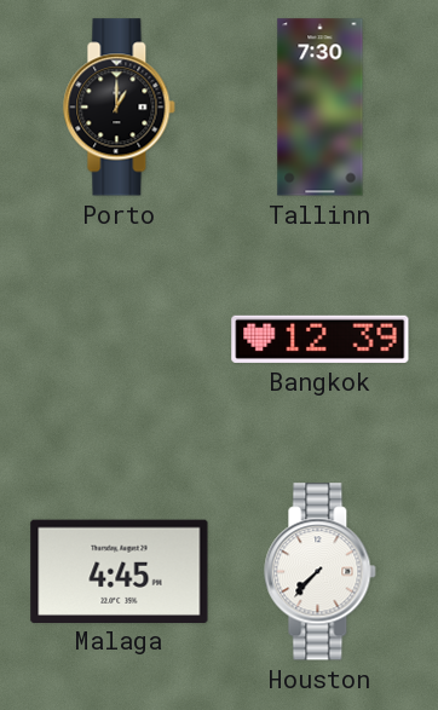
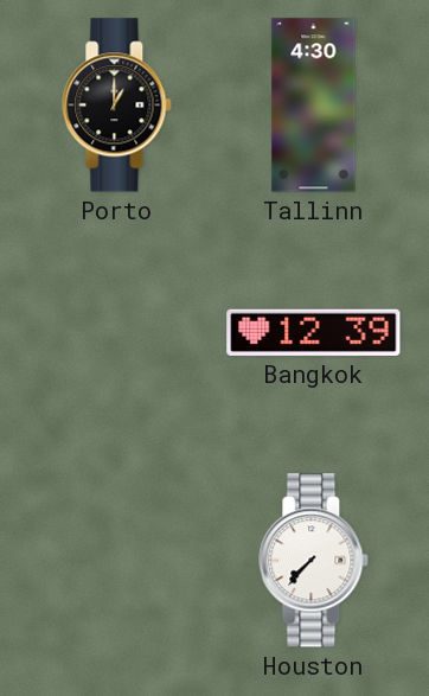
Tallinn: 7:30 -> 4:30
Malaga: 4:45 -> none
